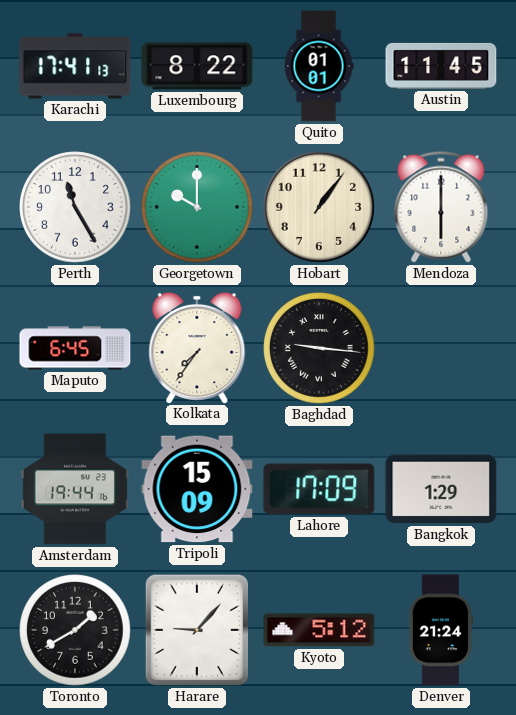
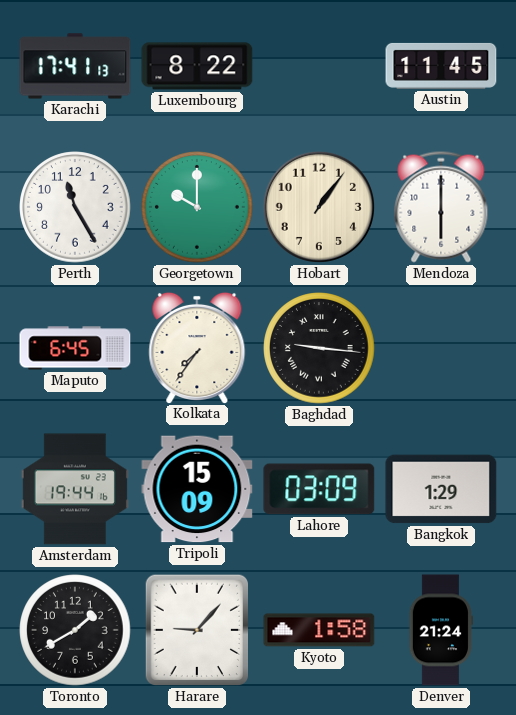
Quito: 01:01 -> none
Lahore: 17:09 -> 03:09
Kyoto: 5:12 -> 1:58
